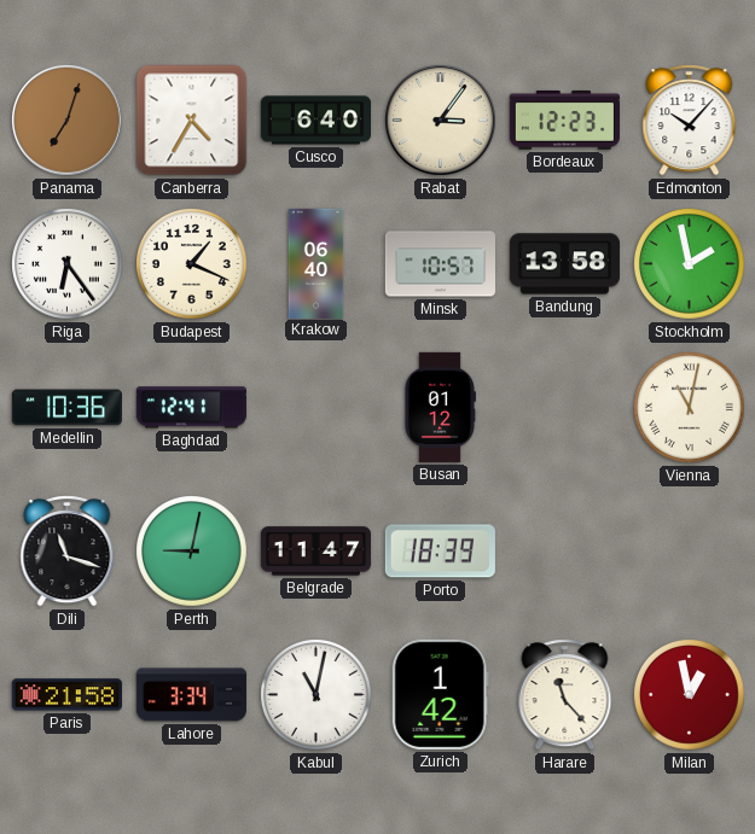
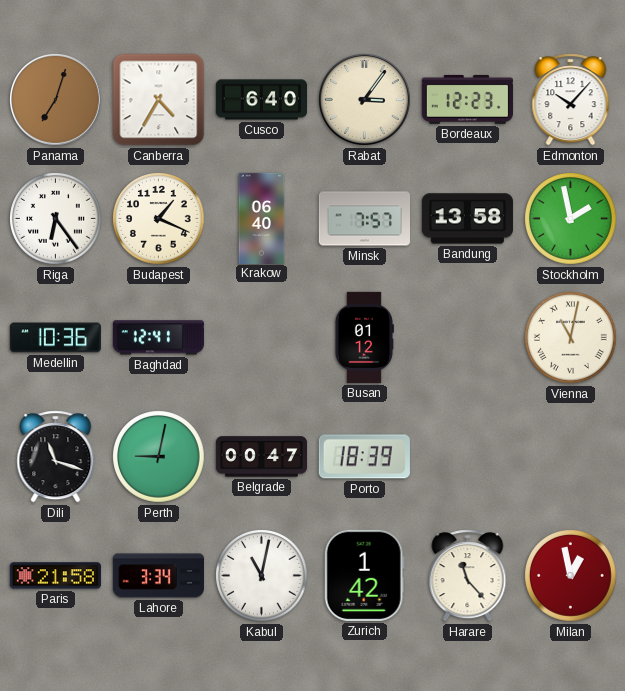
Minsk: 10:57 -> 7:57
Belgrade: 11:47 -> 00:47
